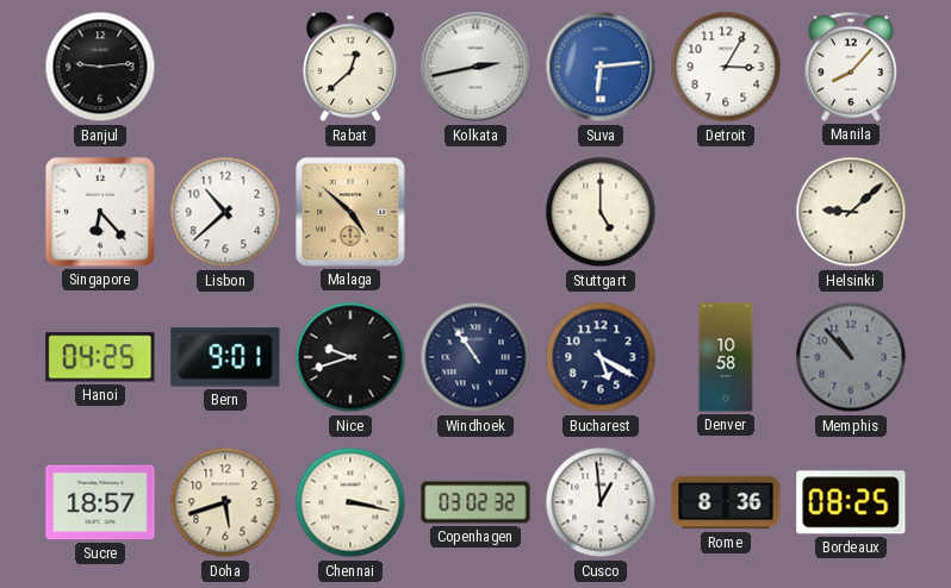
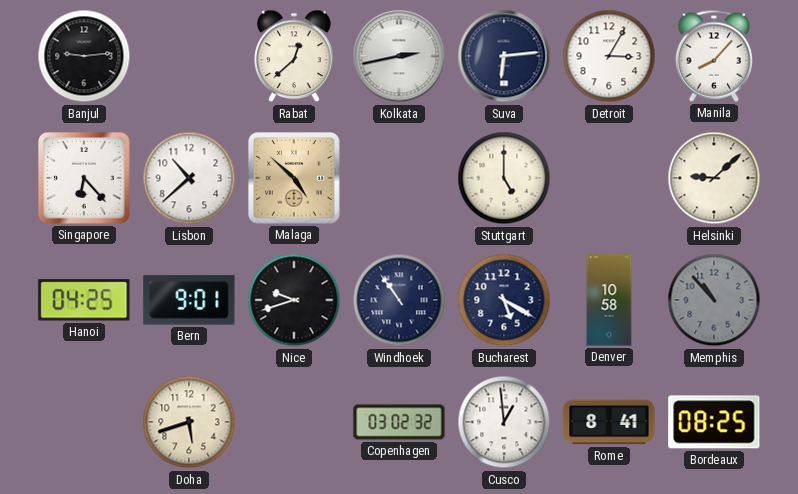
Suva dial: blue -> navy
Sucre: 18:57 -> none
Chennai: 3:17 -> none
Rome: 8:36 -> 8:41
